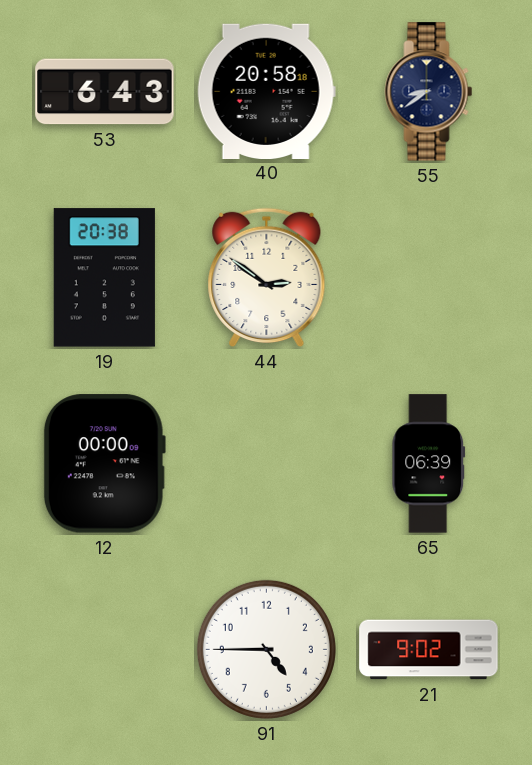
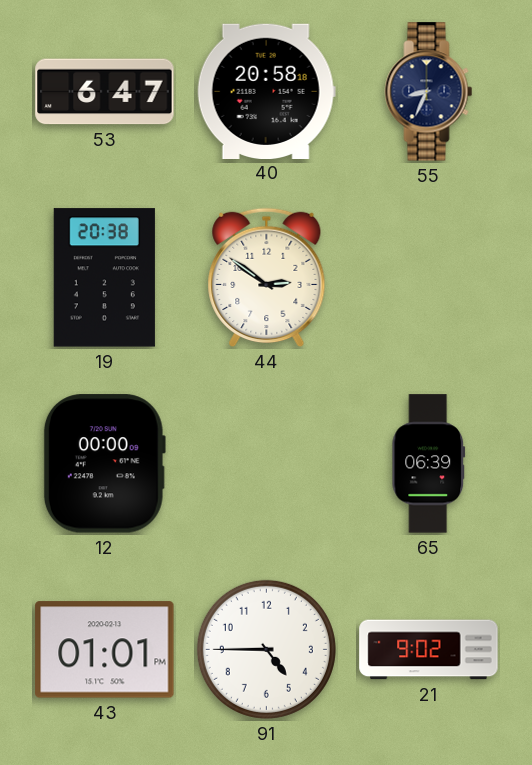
53: 6:43 -> 6:47
55: 8:39 -> 8:34
43: none -> 01:01
